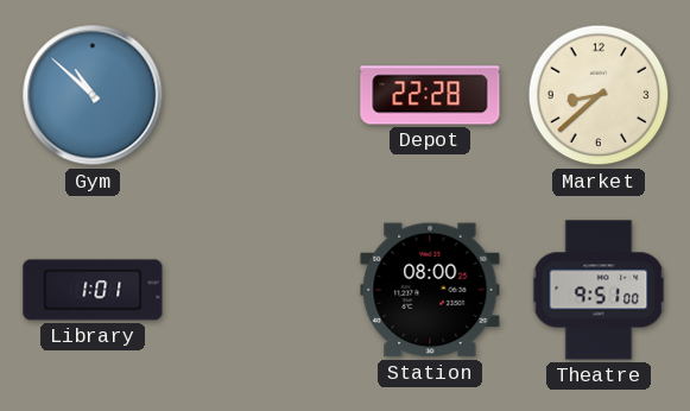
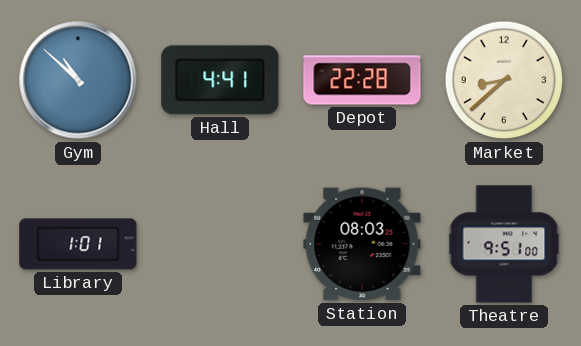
Hall: none -> 4:41
Station: 08:00 -> 08:03
